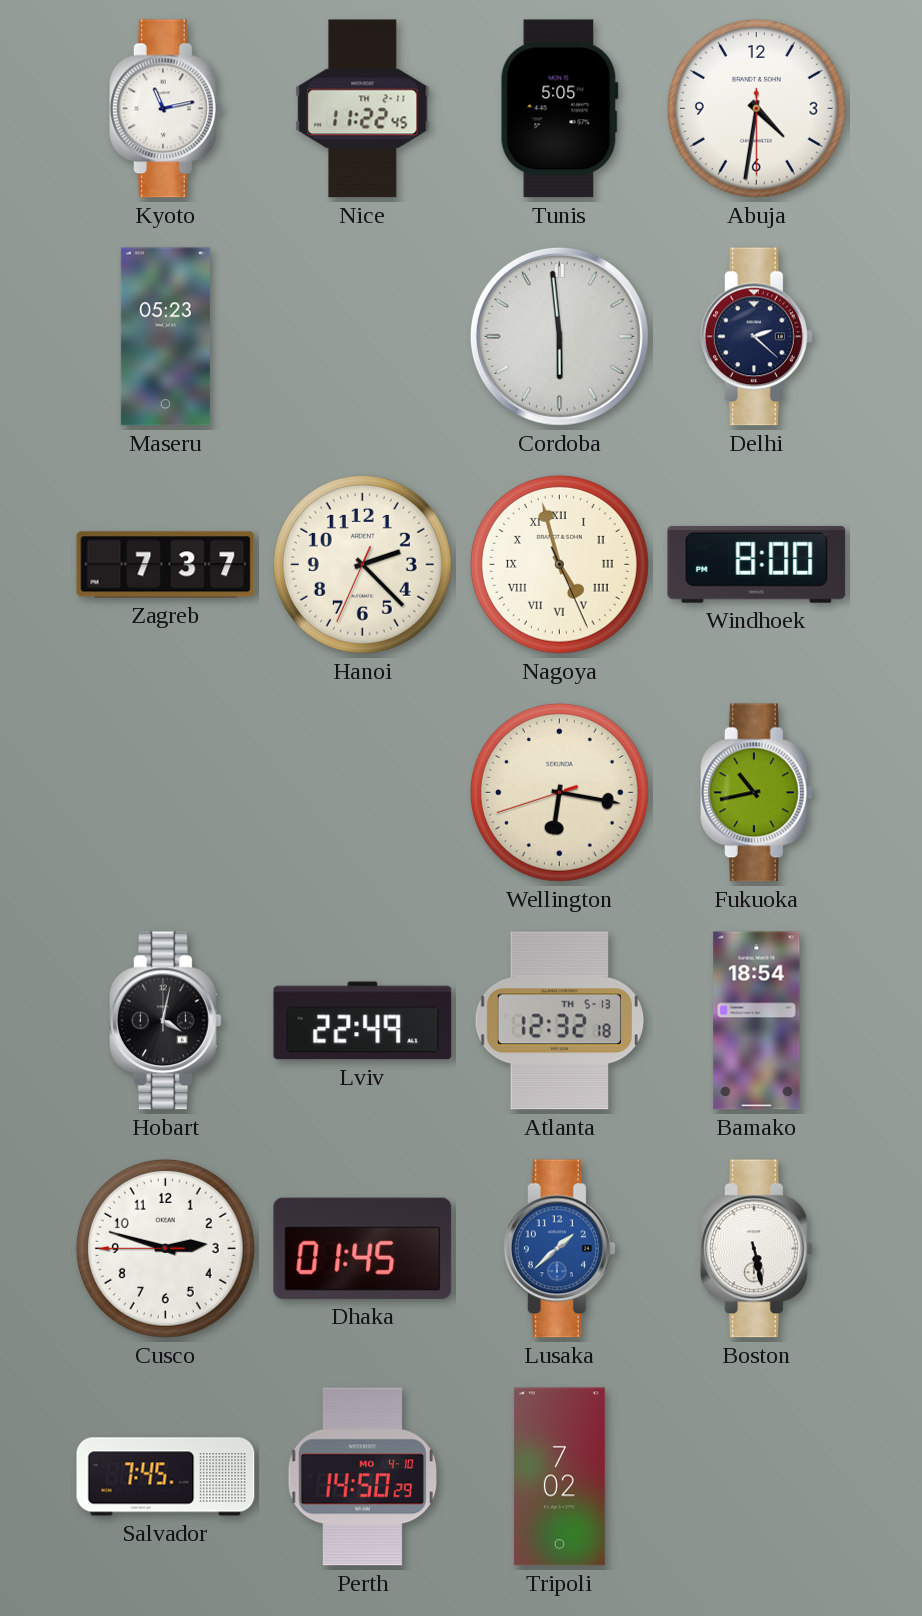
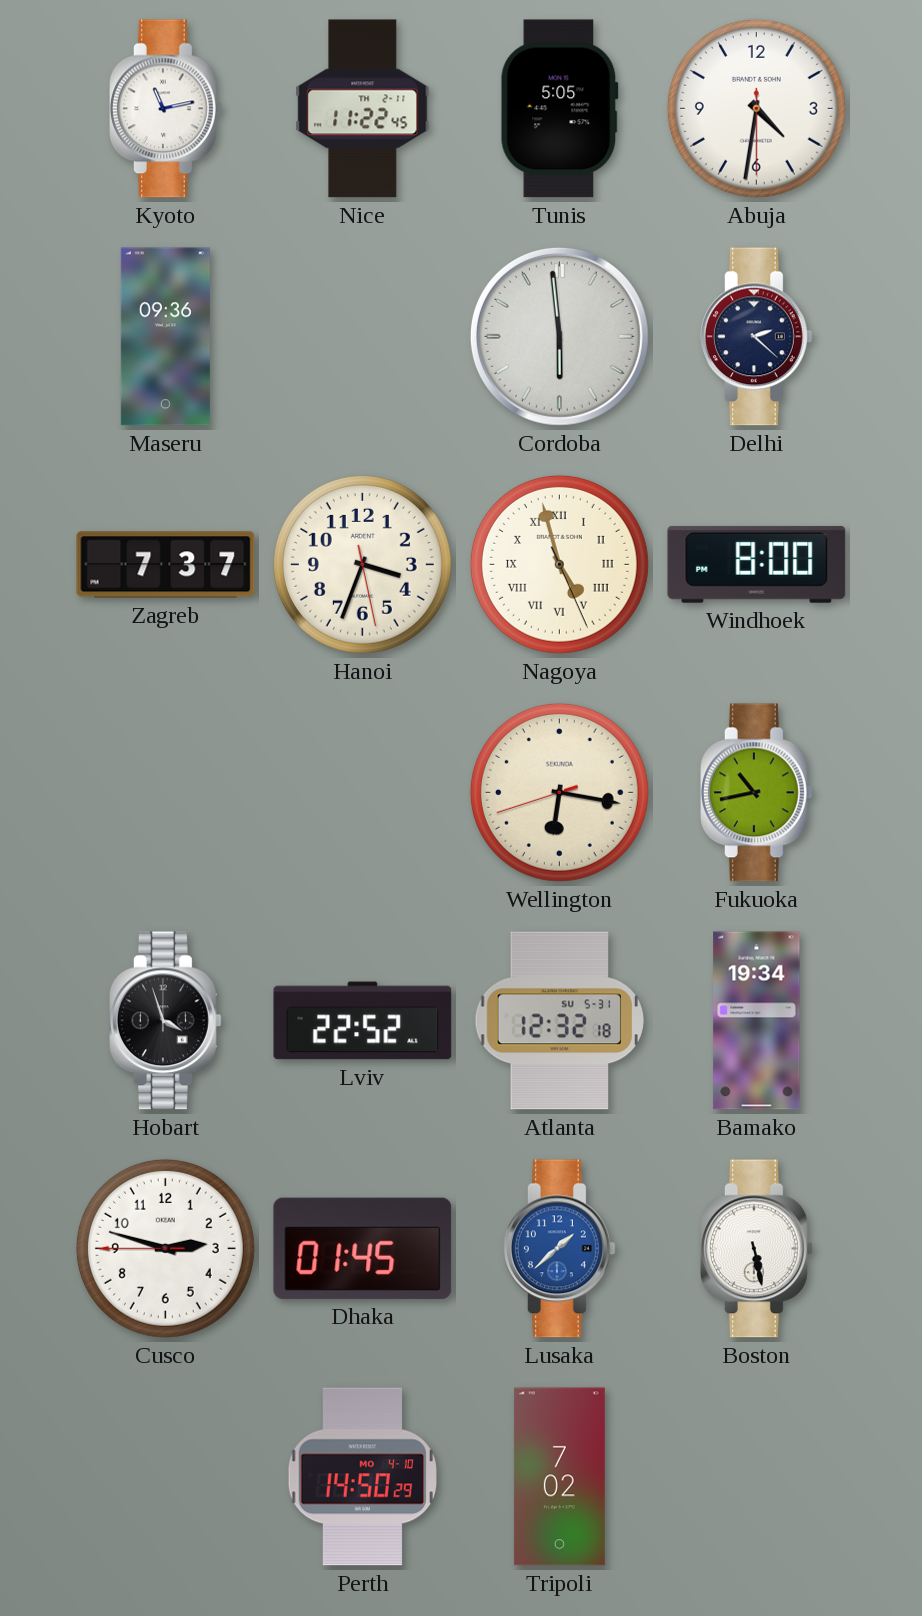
Maseru: 05:23 -> 09:36
Hanoi: 2:22 -> 3:33
Hobart: 4:02 -> 3:57
Lviv: 22:49 -> 22:52
Atlanta date: TH 5-13 -> SU 5-31
Bamako: 18:54 -> 19:34
Salvador: 7:45 -> none
